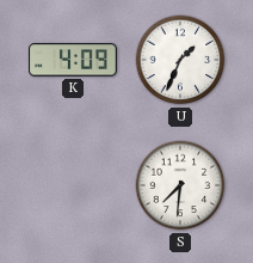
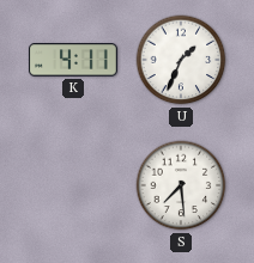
K: 4:09 -> 4:11
S: 7:31 -> 7:29
